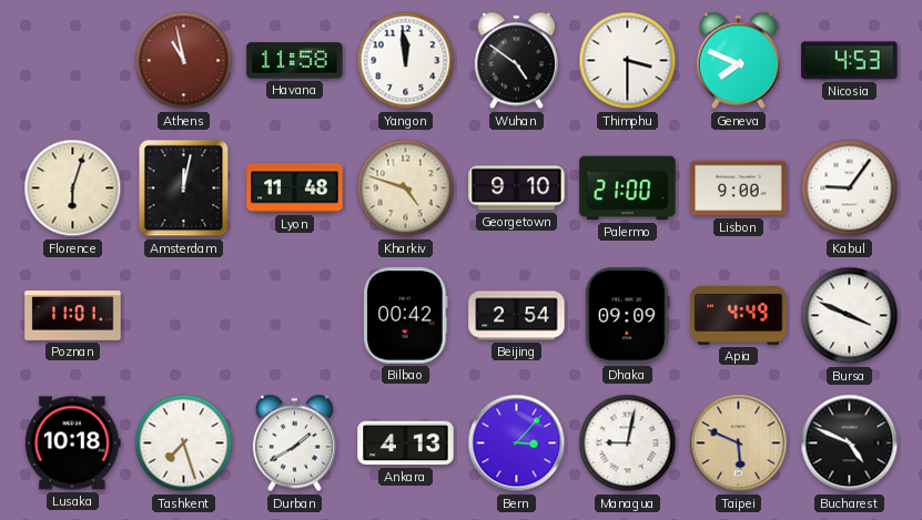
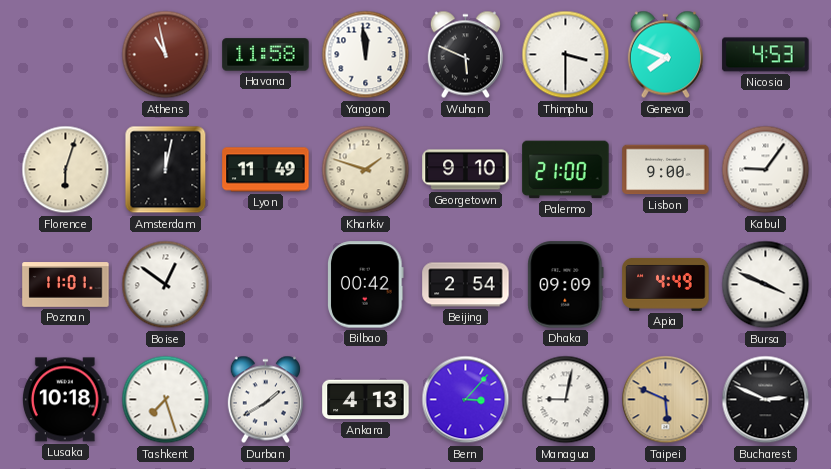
Wuhan: 4:51 -> 5:49
Lyon: 11:48 -> 11:49
Kharkiv: 4:48 -> 1:48
Boise: none -> 12:51
Bucharest: 4:49 -> 2:49
